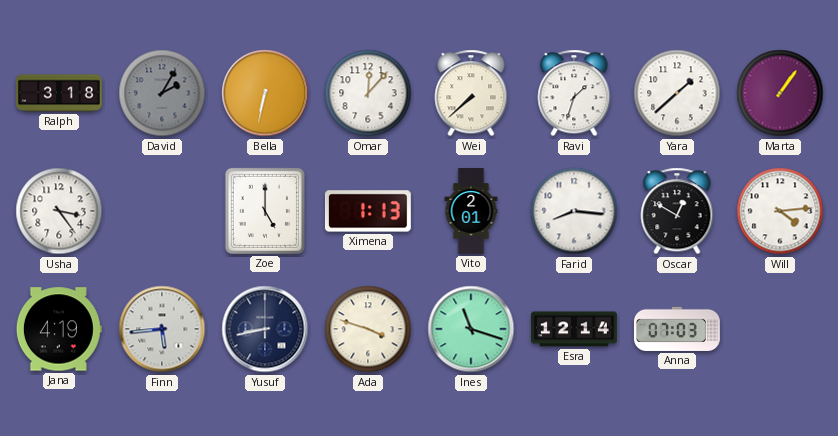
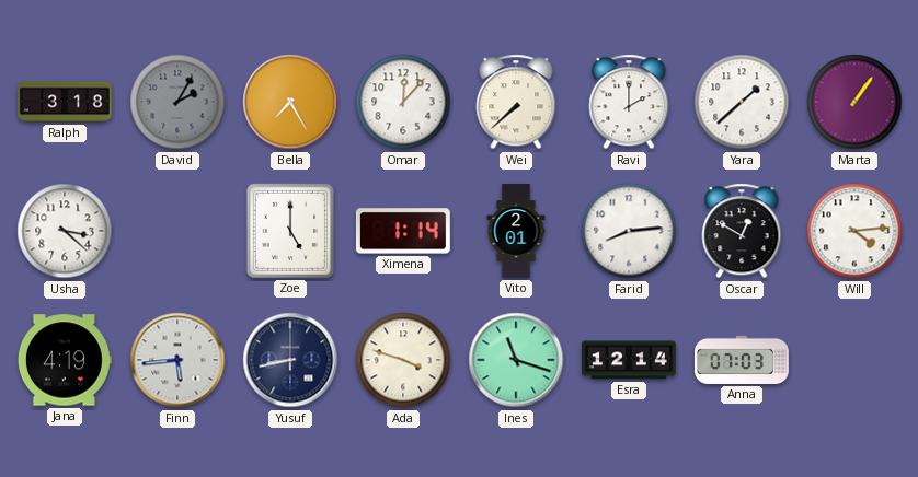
Bella: 6:32 -> 7:25
Ravi: 1:33 -> 2:00
Usha: 3:24 -> 3:22
Ximena: 1:13 -> 1:14
Farid: 8:16 -> 8:14
